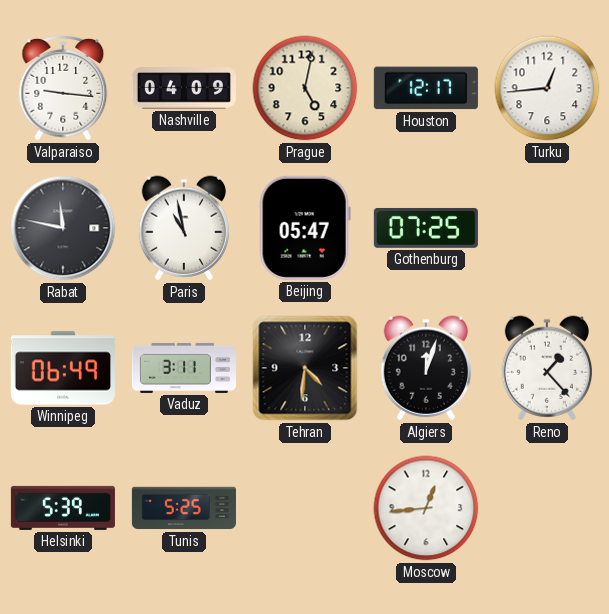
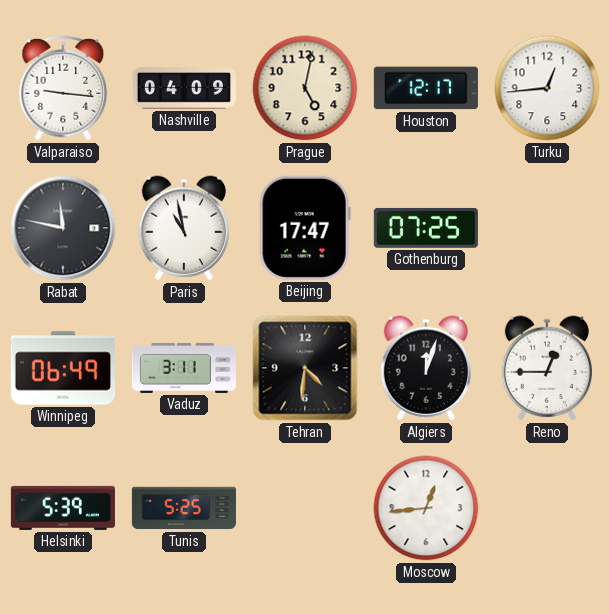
Beijing: 05:47 -> 17:47
Reno: 1:23 -> 12:45
